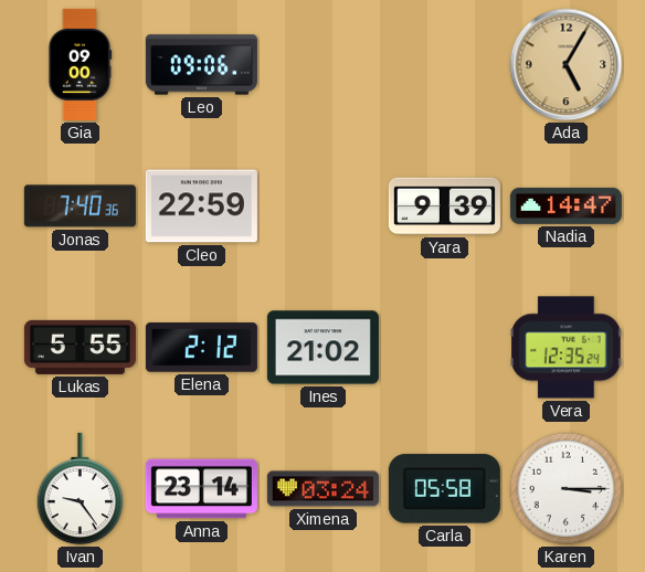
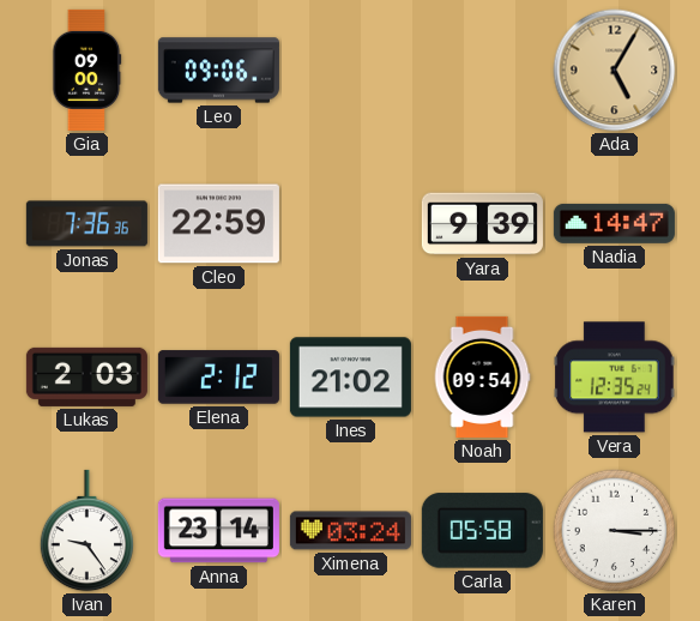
Jonas: 7:40 -> 7:36
Lukas: 5:55 -> 2:03
Noah: none -> 09:54
